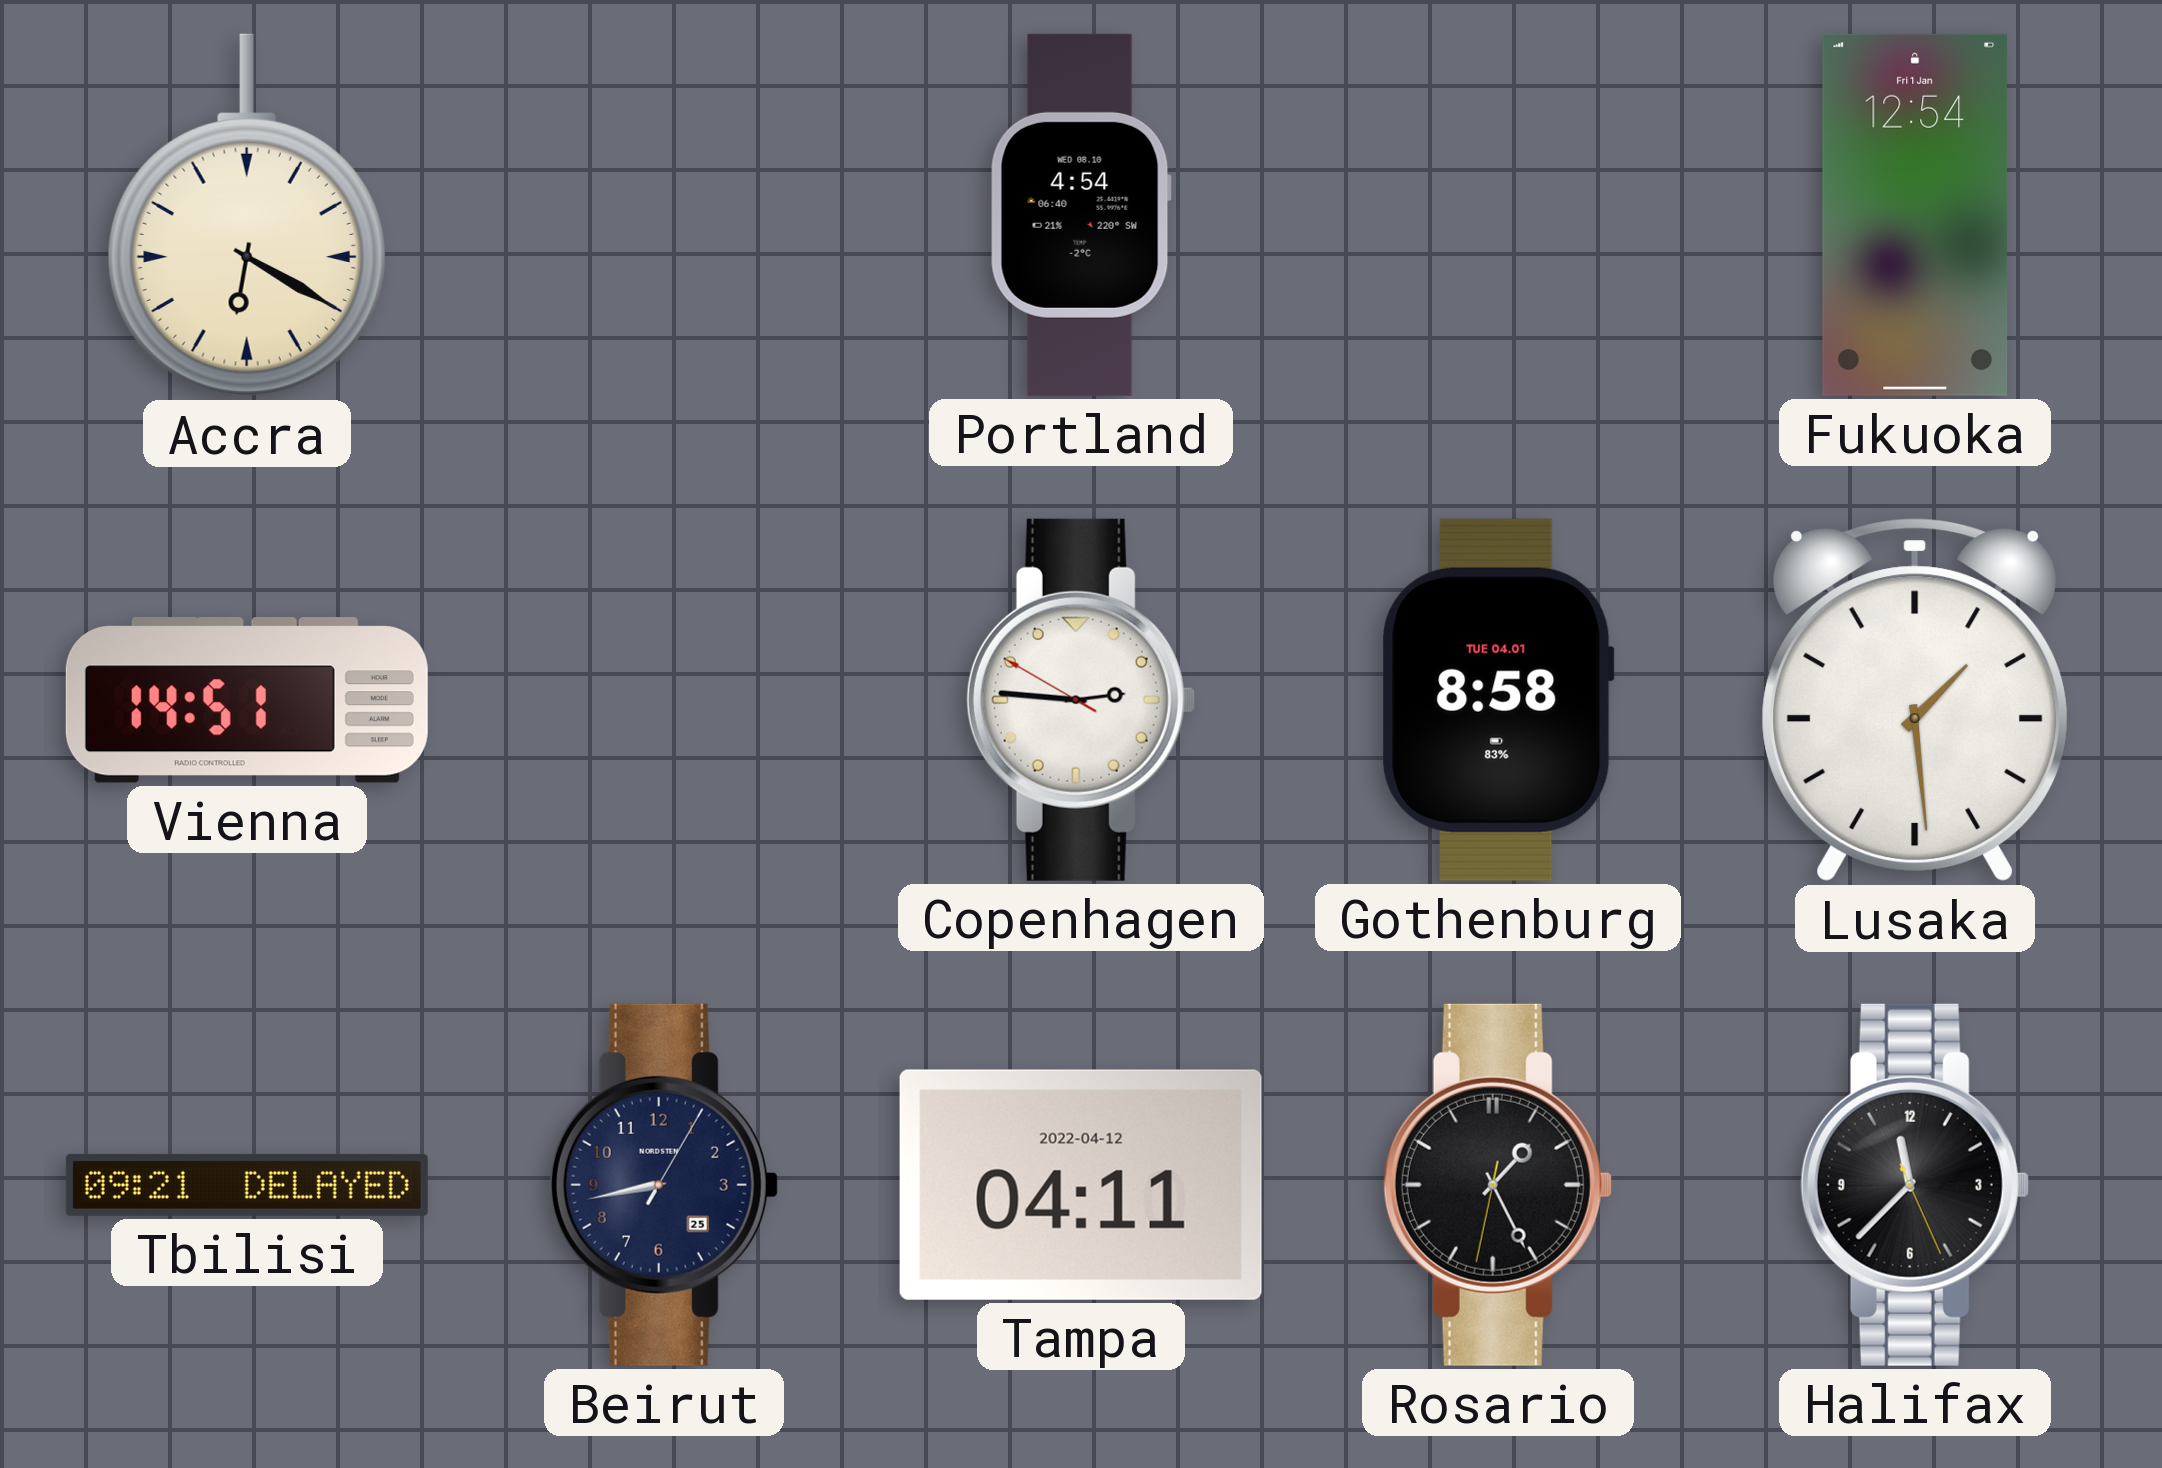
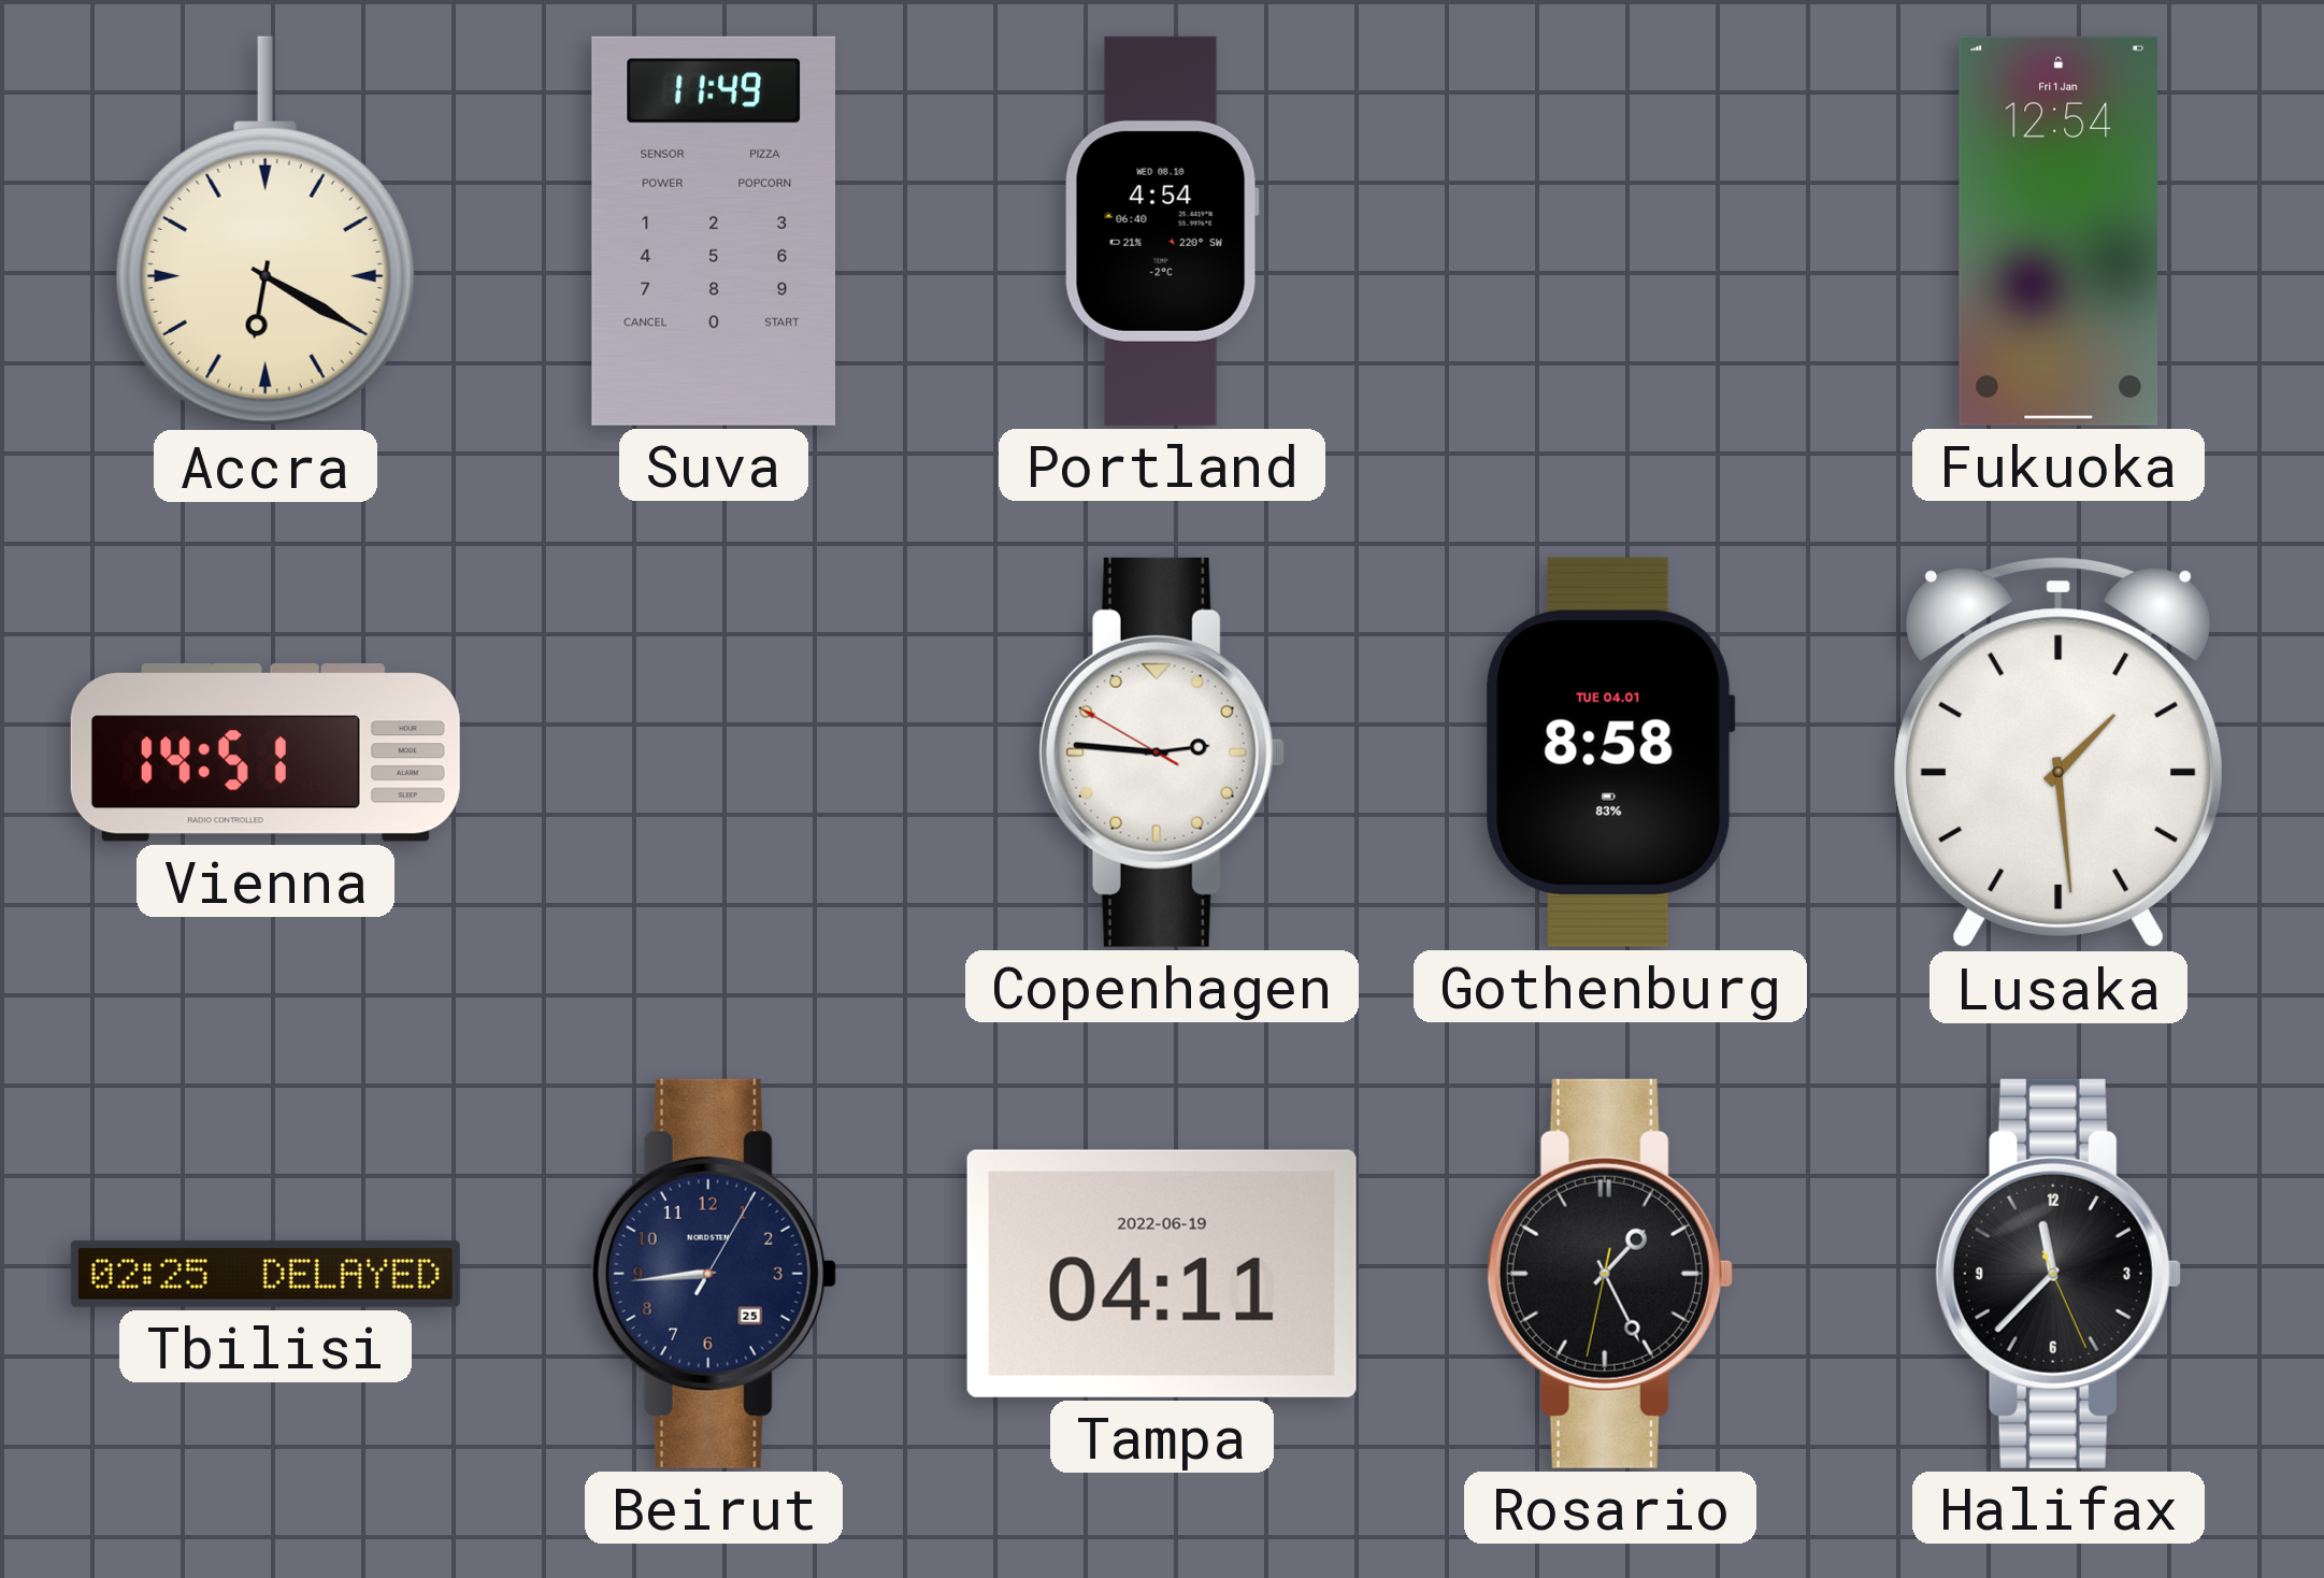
Suva: none -> 11:49
Tbilisi: 09:21 -> 02:25
Beirut: 8:43 -> 8:44
Tampa date: 2022-04-12 -> 2022-06-19
